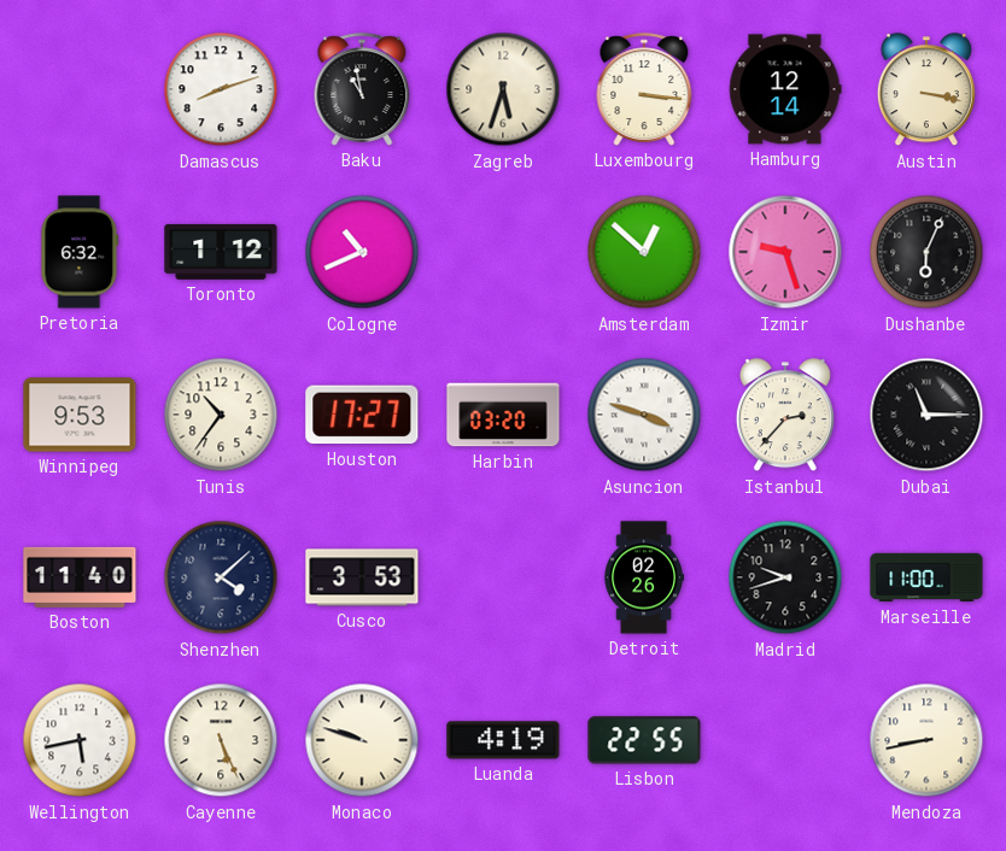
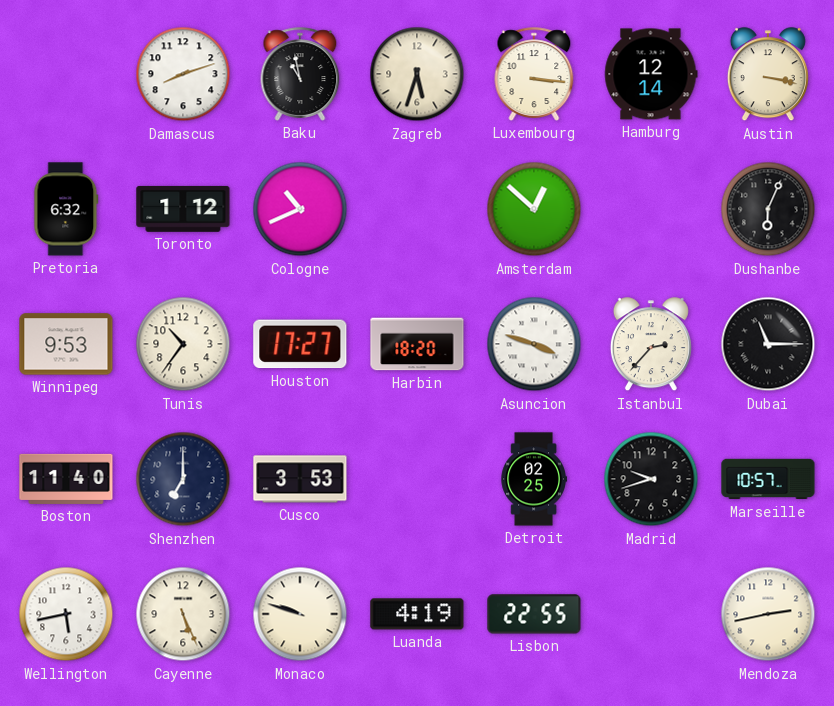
Izmir: 9:27 -> none
Harbin: 03:20 -> 18:20
Shenzhen: 4:08 -> 7:00
Detroit: 02:26 -> 02:25
Marseille: 11:00 -> 10:57
Mendoza: 8:43 -> 2:43
